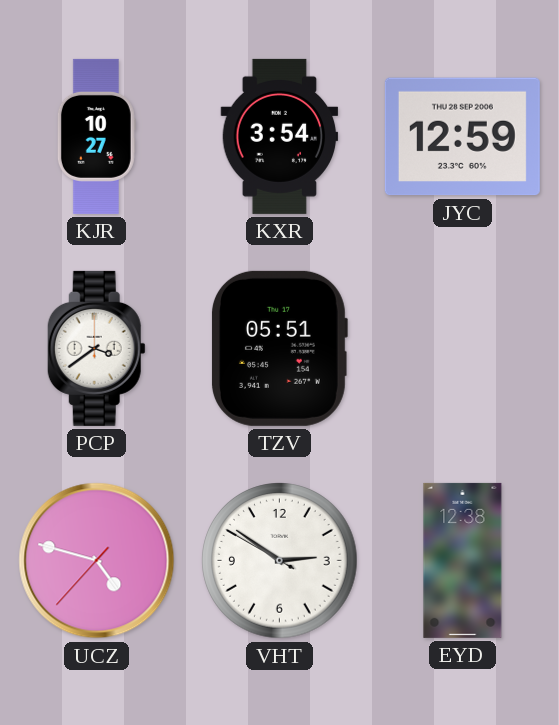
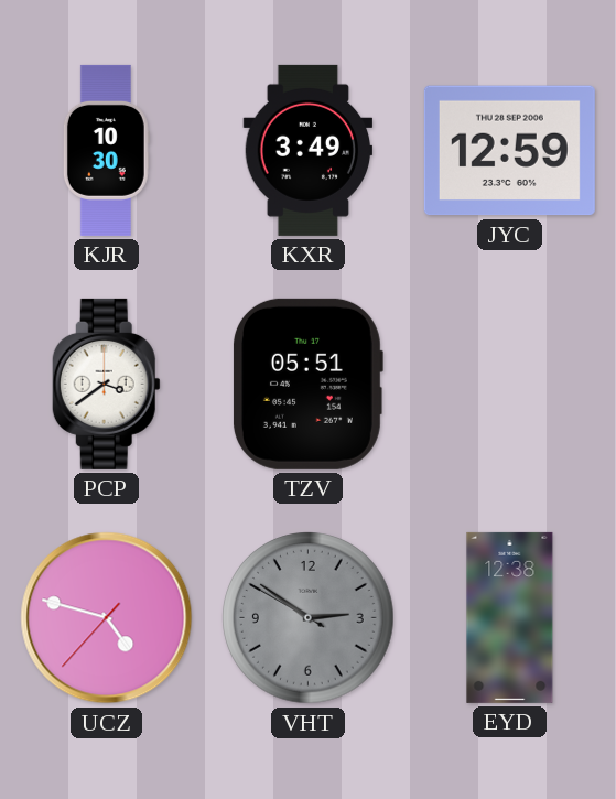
KJR: 10:27 -> 10:30
KXR: 3:54 -> 3:49
VHT dial: white -> grey
